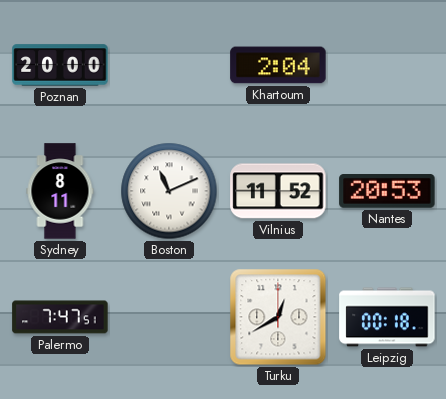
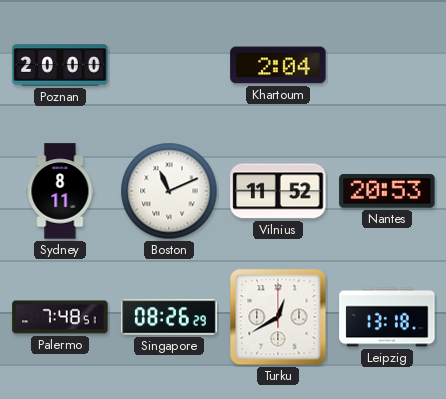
Palermo: 7:47 -> 7:48
Singapore: none -> 08:26
Leipzig: 00:18 -> 13:18
